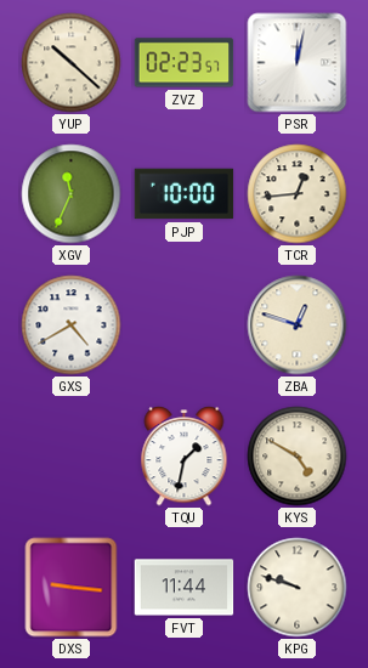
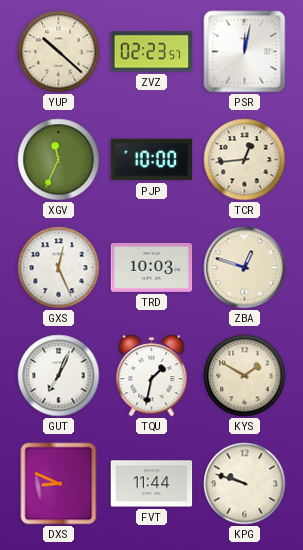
GXS: 4:40 -> 12:26
TRD: none -> 10:03
GUT: none -> 7:04
KYS: 4:50 -> 1:50
DXS: 9:16 -> 8:49
